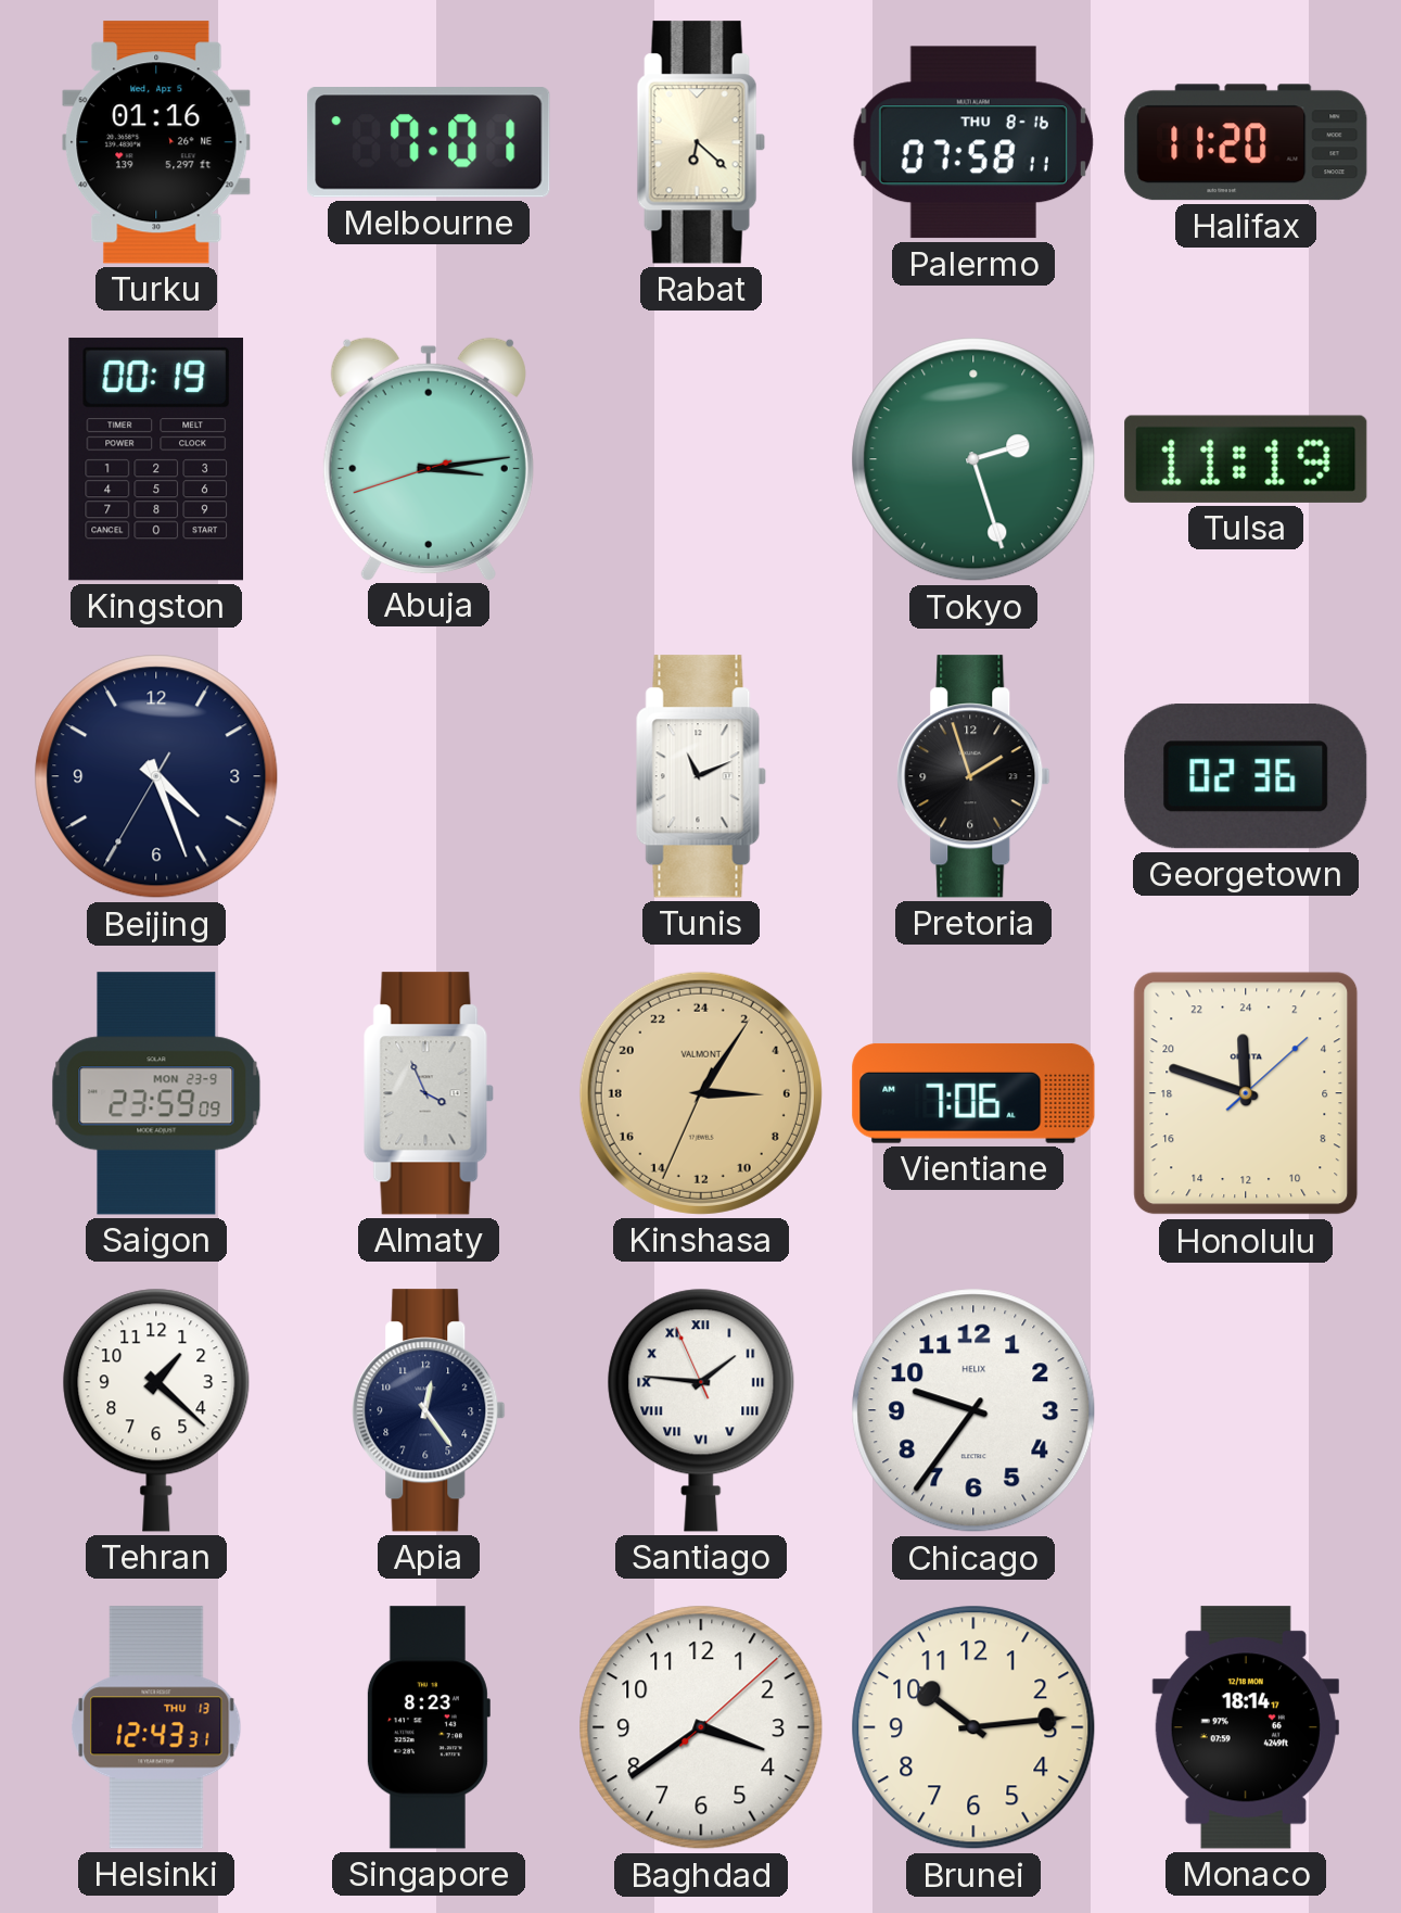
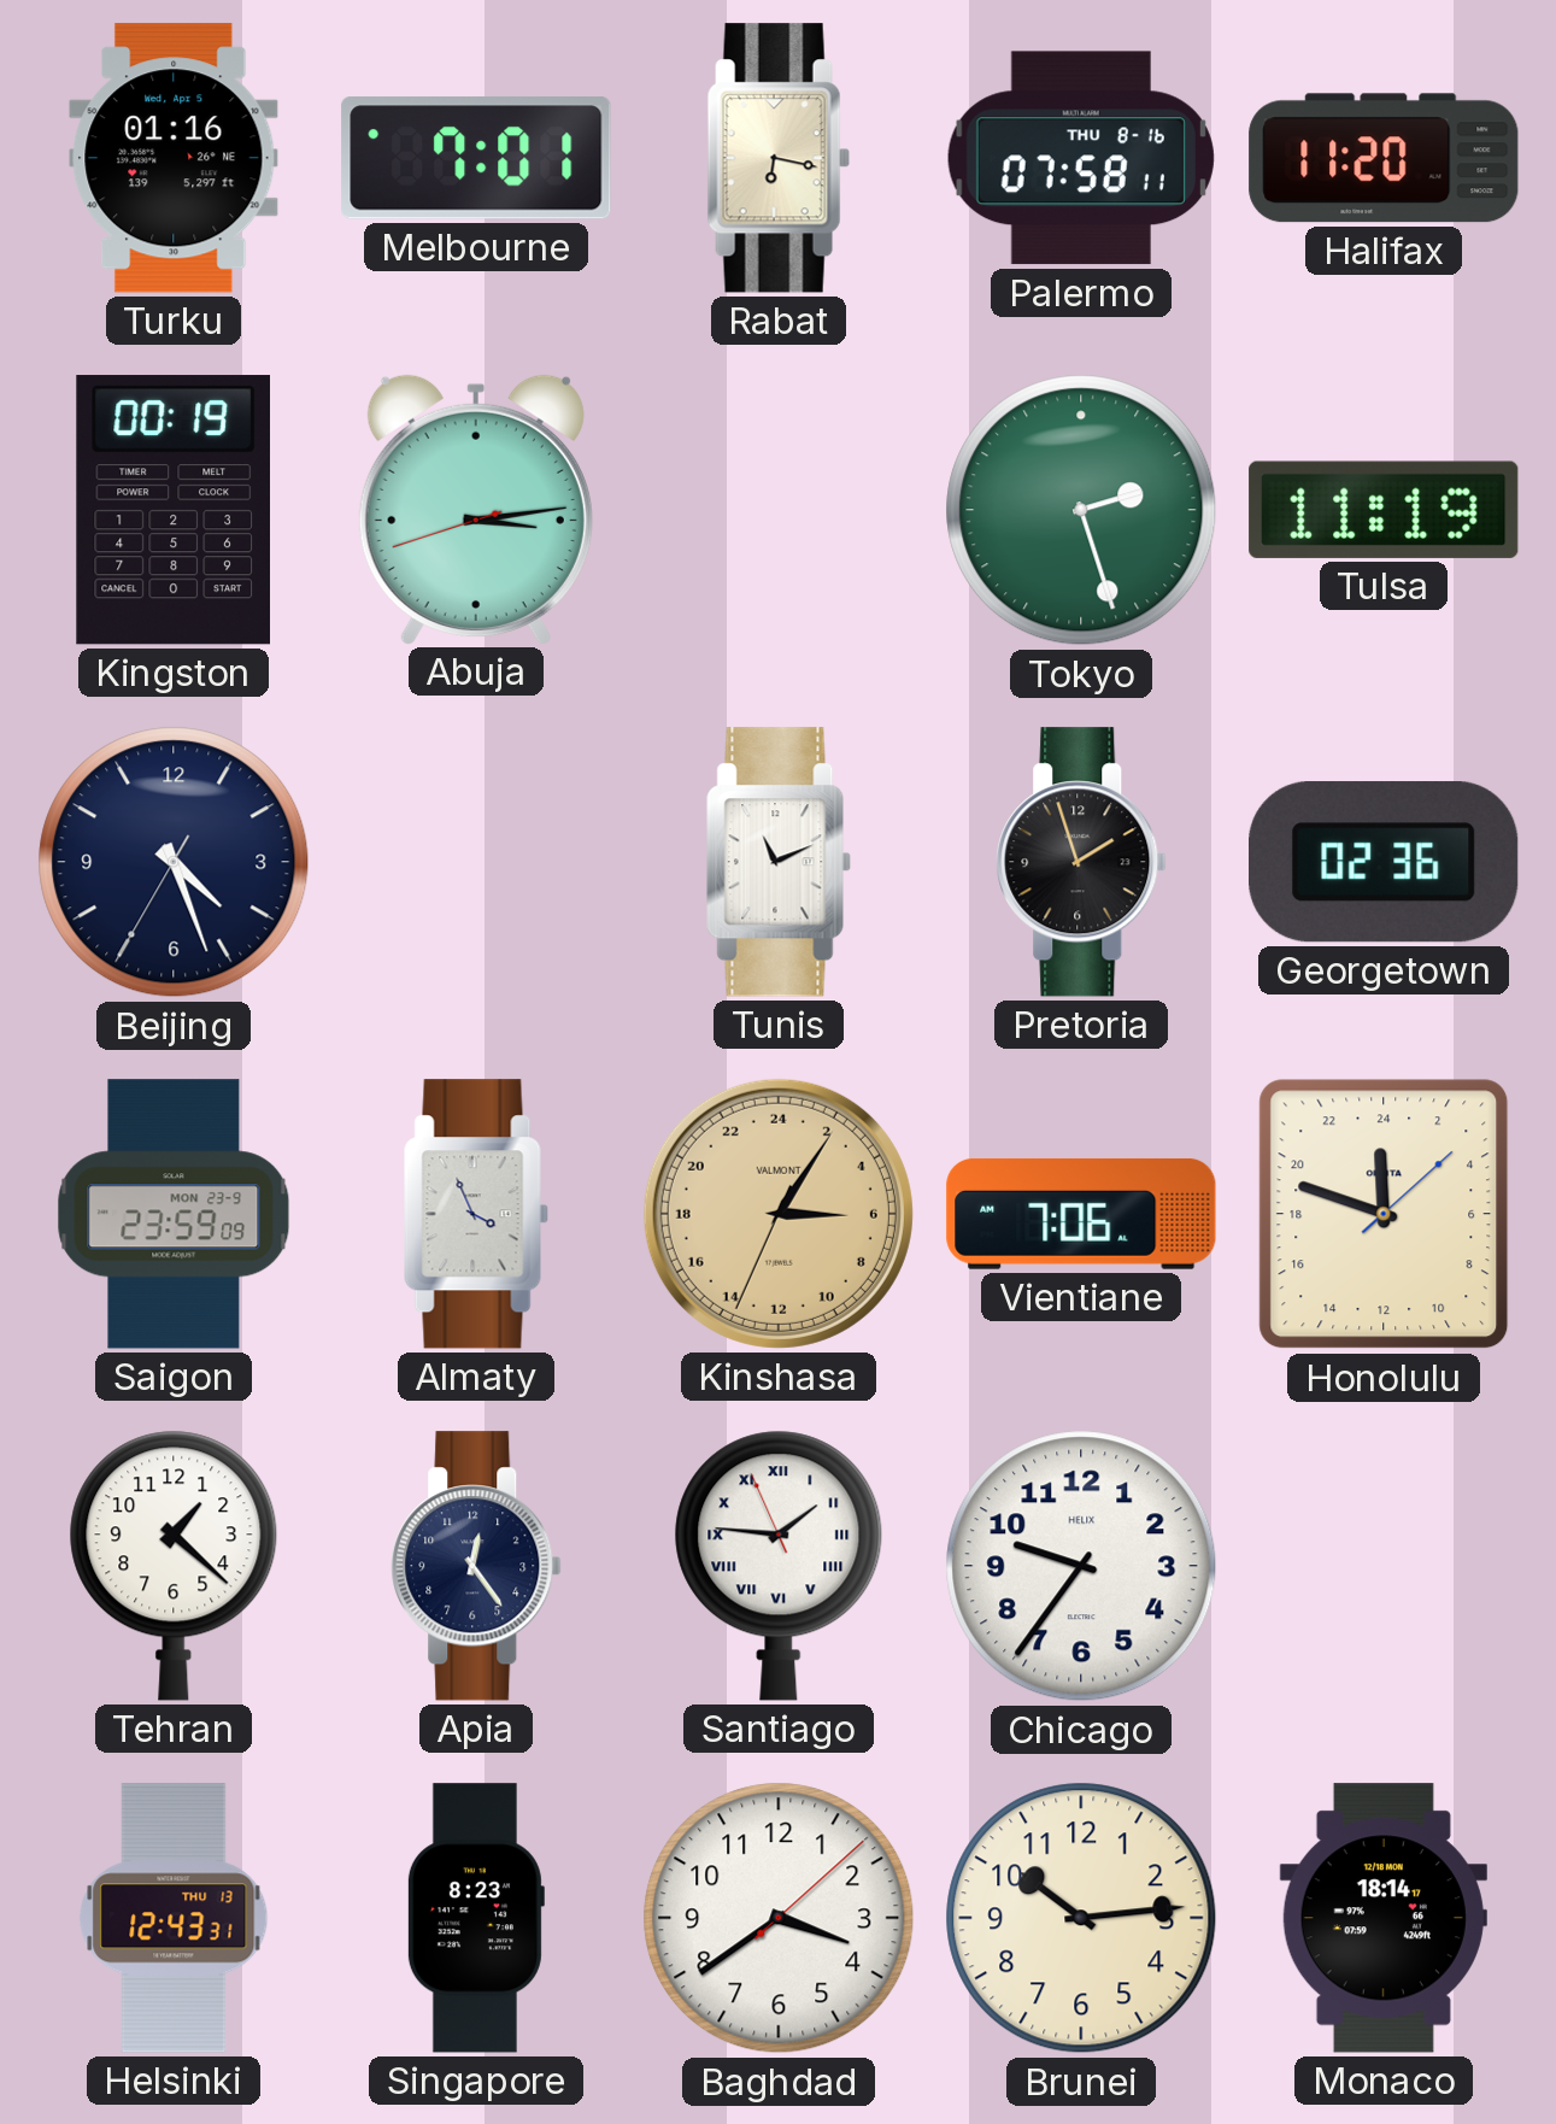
Rabat: 6:22 -> 6:17
